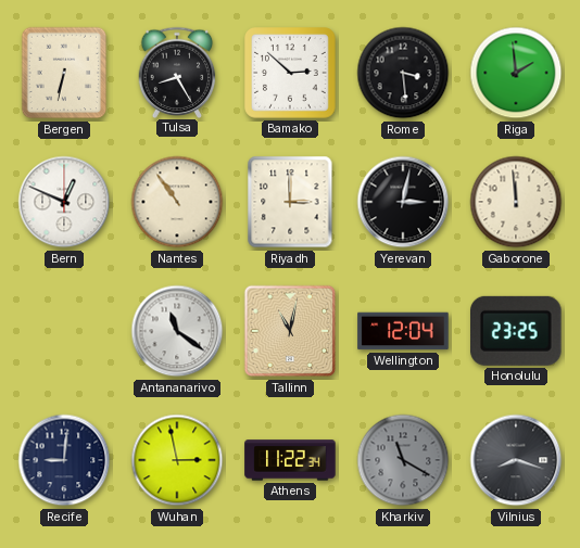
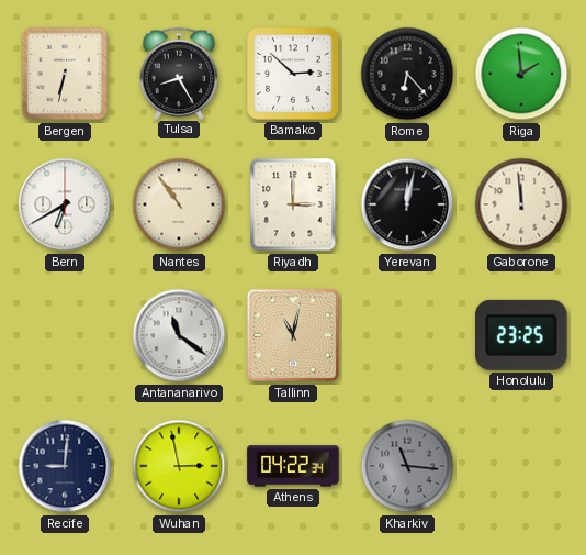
Rome: 3:29 -> 6:23
Bern: 12:49 -> 6:40
Yerevan: 3:02 -> 12:02
Wellington: 12:04 -> none
Athens: 11:22 -> 04:22
Kharkiv: 11:20 -> 11:16
Vilnius: 8:18 -> none
